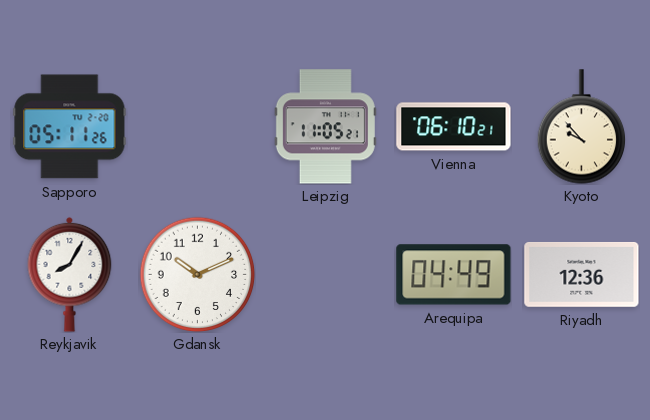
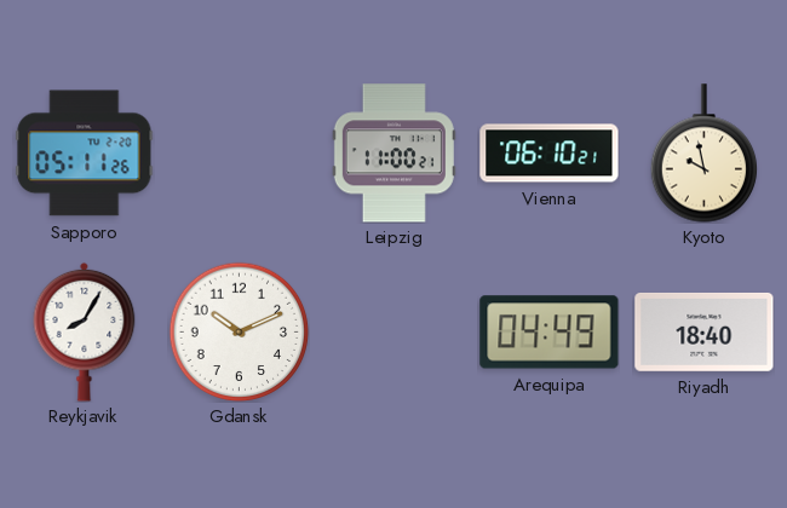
Leipzig: 11:05 -> 11:00
Kyoto: 9:53 -> 9:58
Riyadh: 12:36 -> 18:40
